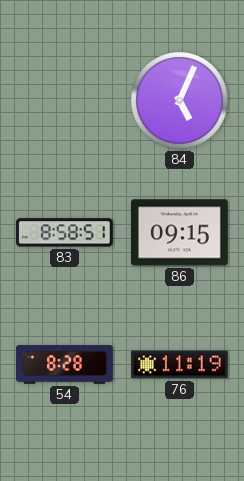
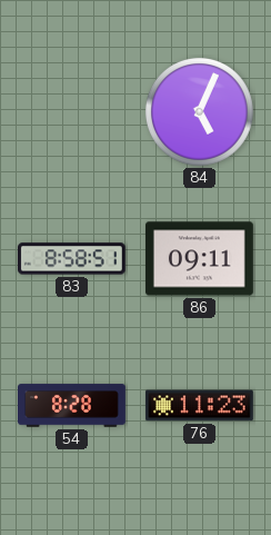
86: 09:15 -> 09:11
76: 11:19 -> 11:23
